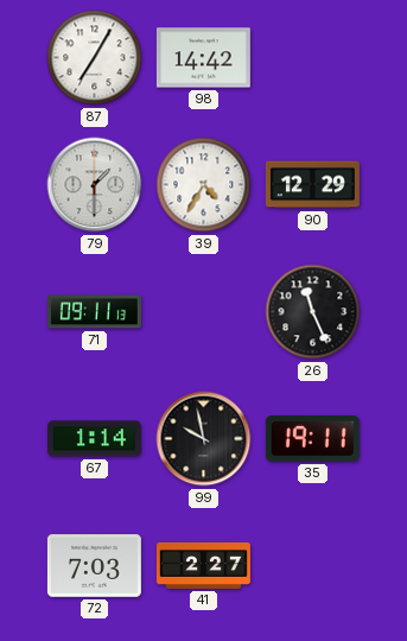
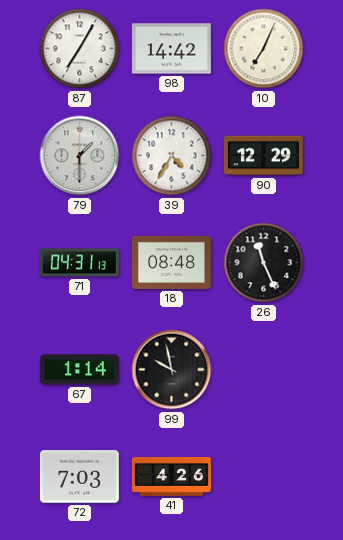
10: none -> 7:04
71: 09:11 -> 04:31
18: none -> 08:48
35: 19:11 -> none
41: 2:27 -> 4:26
